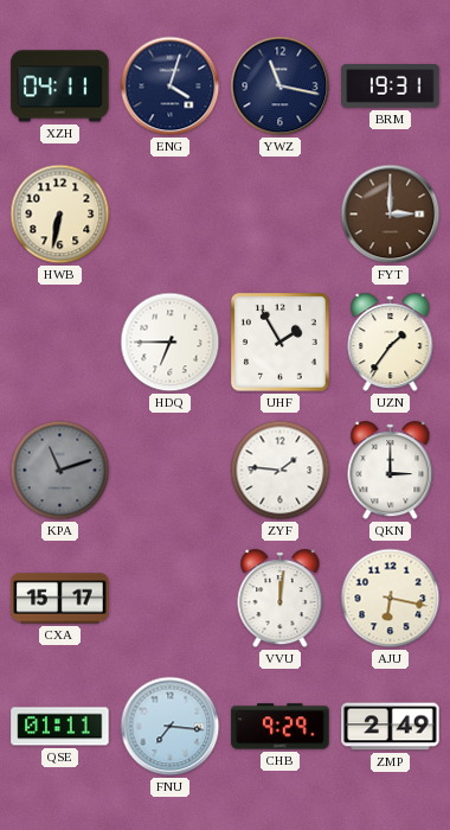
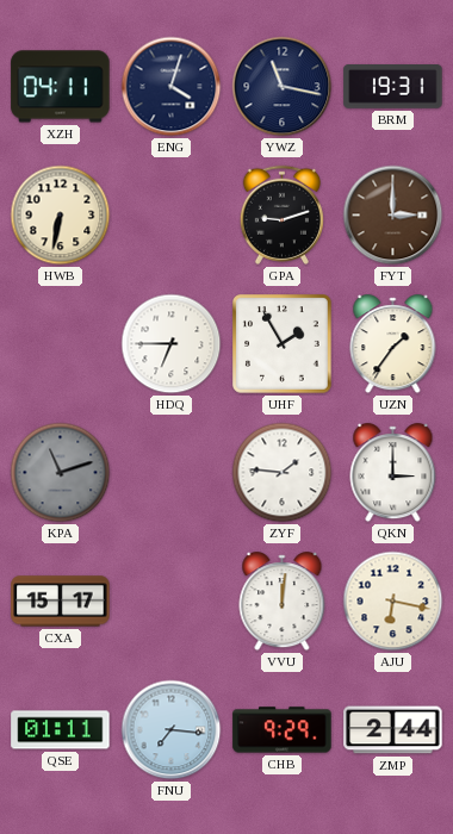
GPA: none -> 9:12
ZMP: 2:49 -> 2:44
